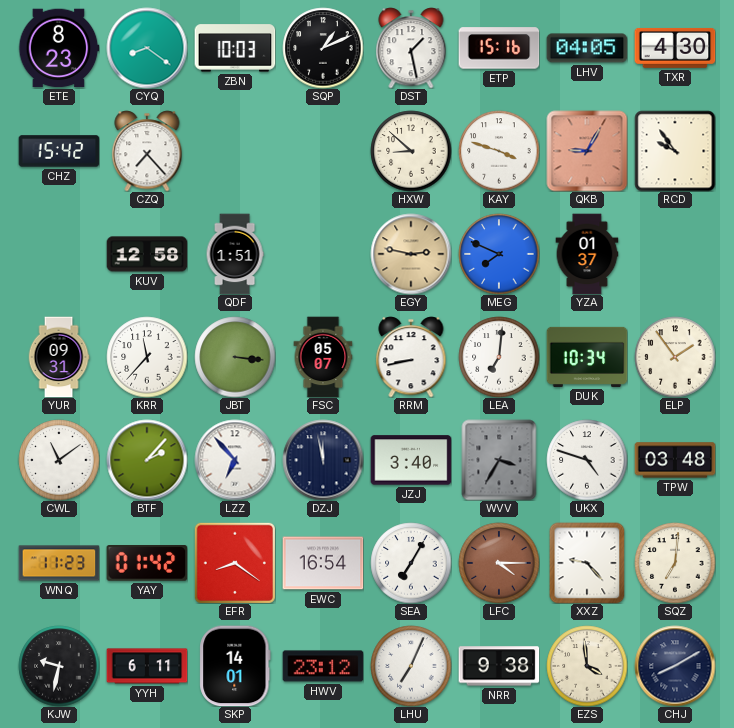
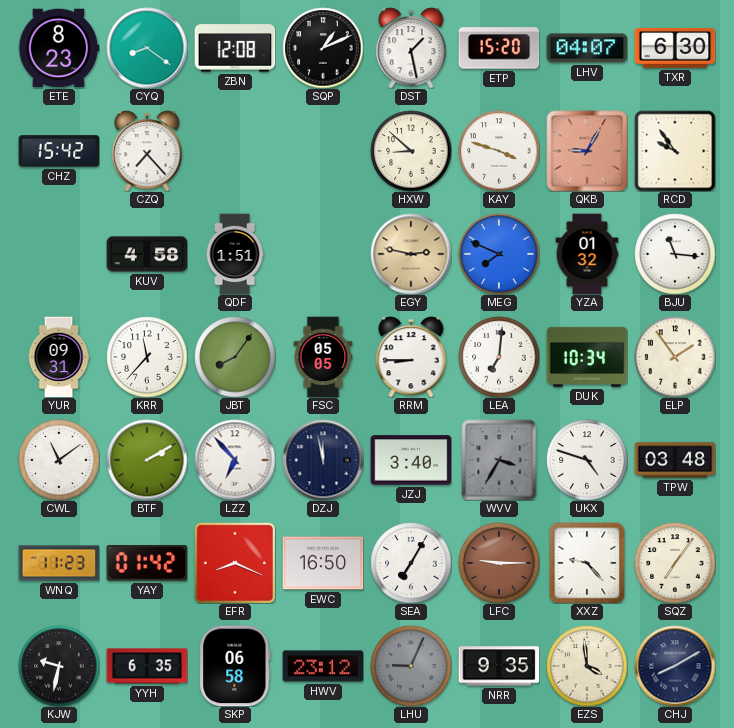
ZBN: 10:03 -> 12:08
ETP: 15:16 -> 15:20
LHV: 04:05 -> 04:07
TXR: 4:30 -> 6:30
KUV: 12:58 -> 4:58
YZA: 01:37 -> 01:32
BJU: none -> 11:16
JBT: 3:16 -> 8:06
FSC: 05:07 -> 05:05
RRM: 8:43 -> 8:45
BTF: 2:07 -> 2:10
EFR: 8:21 -> 8:19
EWC: 16:54 -> 16:50
LFC: 4:15 -> 9:15
SQZ: 7:01 -> 7:06
YYH: 6:11 -> 6:35
SKP: 14:01 -> 06:58
LHU: 7:04 -> 9:04
LHU dial: white -> grey
NRR: 9:38 -> 9:35
